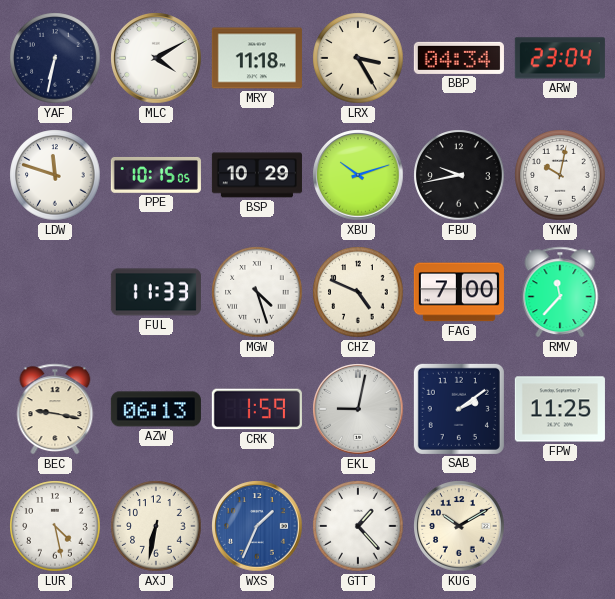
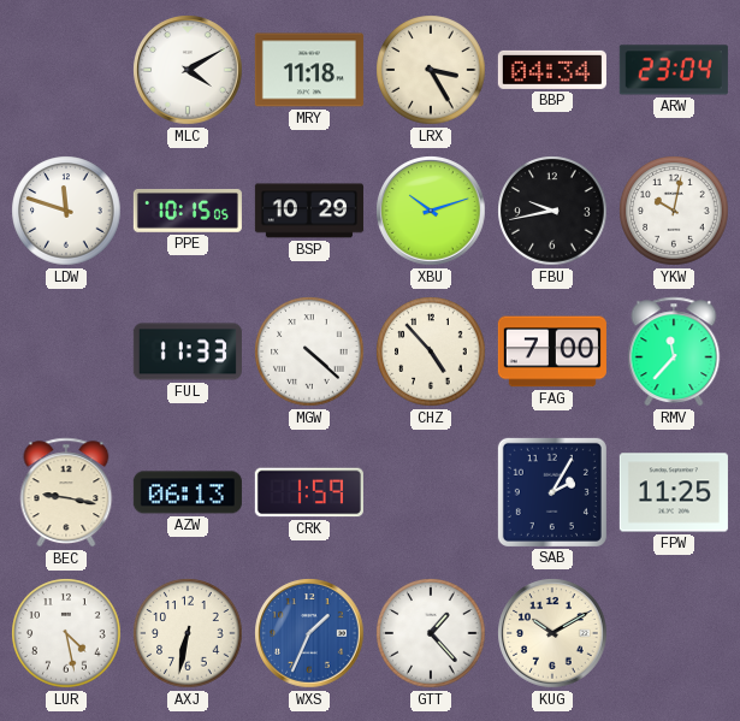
YAF: 6:32 -> none
MGW: 4:27 -> 4:22
CHZ: 4:49 -> 4:53
EKL: 9:02 -> none
SAB: 2:09 -> 2:05
